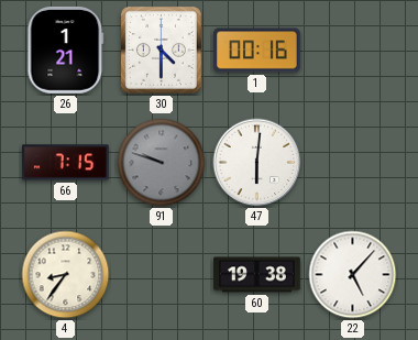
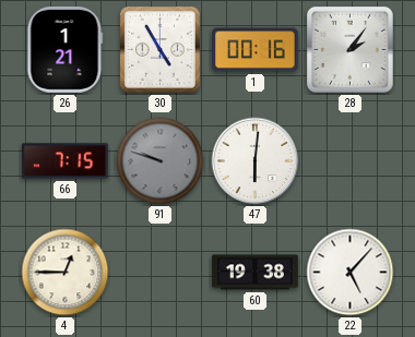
30: 4:30 -> 4:55
28: none -> 2:06
4: 8:36 -> 12:45
